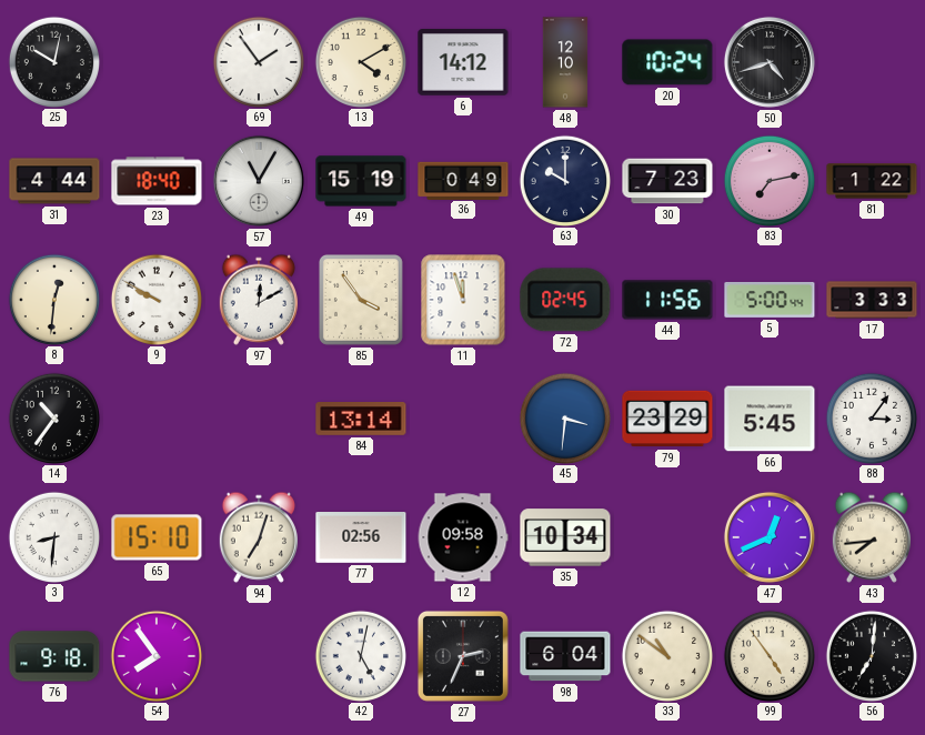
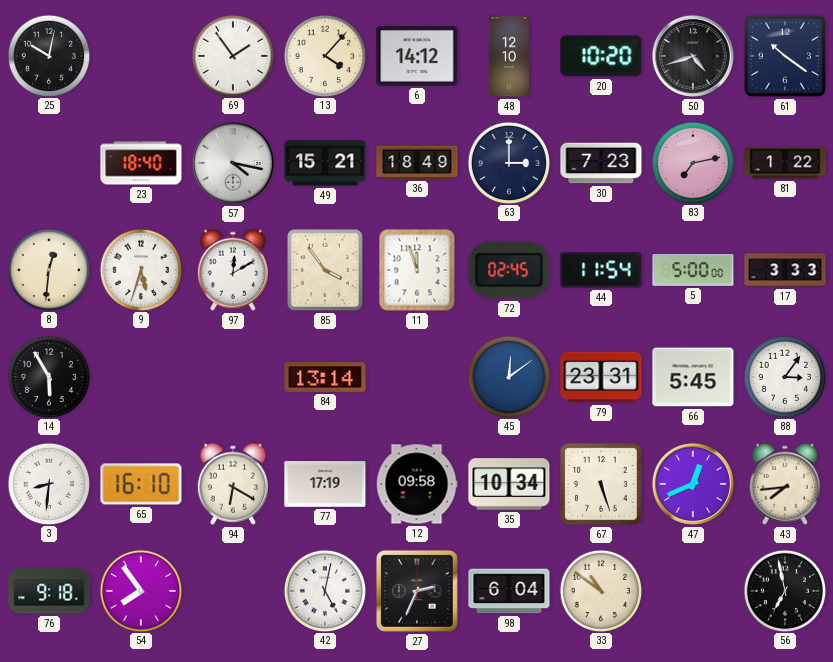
13: 4:10 -> 4:07
20: 10:24 -> 10:20
61: none -> 10:21
31: 4:44 -> none
57: 11:05 -> 4:17
49: 15:19 -> 15:21
36: 0:49 -> 18:49
63: 10:00 -> 3:00
9: 9:50 -> 5:33
44: 11:56 -> 11:54
5: 5:00:44 -> 5:00:00
14: 10:36 -> 5:55
45: 3:31 -> 12:09
79: 23:29 -> 23:31
65: 15:10 -> 16:10
94: 7:03 -> 6:20
77: 02:56 -> 17:19
67: none -> 5:27
99: 4:54 -> none
56: 7:01 -> 6:58
